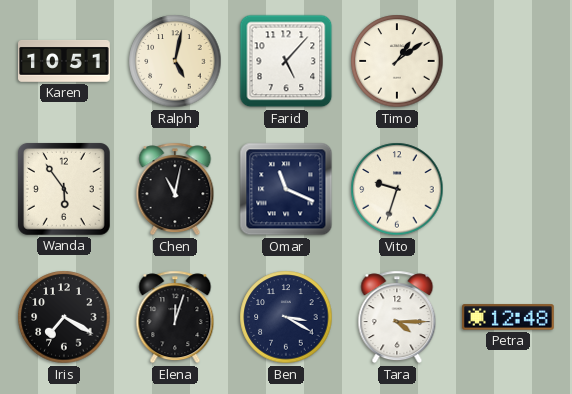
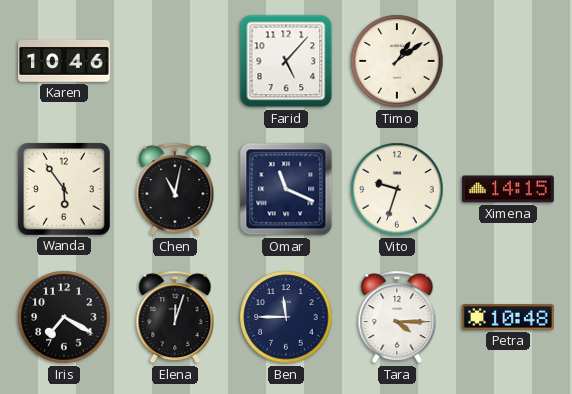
Karen: 10:51 -> 10:46
Ralph: 5:02 -> none
Ximena: none -> 14:15
Ben: 3:20 -> 11:45
Petra: 12:48 -> 10:48
